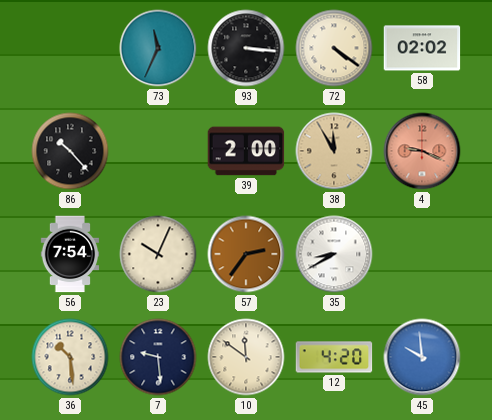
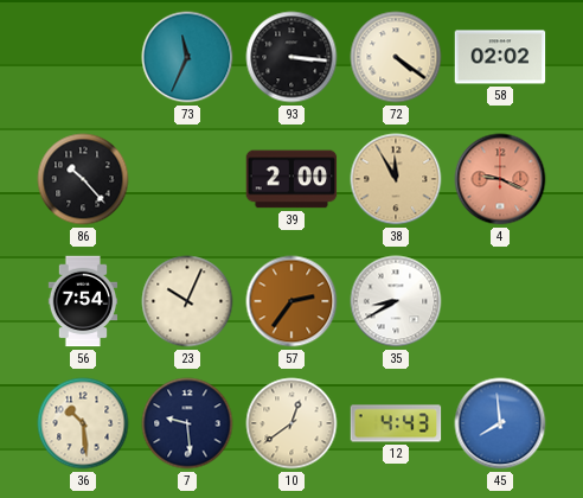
10: 11:51 -> 12:39
12: 4:20 -> 4:43
45: 9:59 -> 7:59
